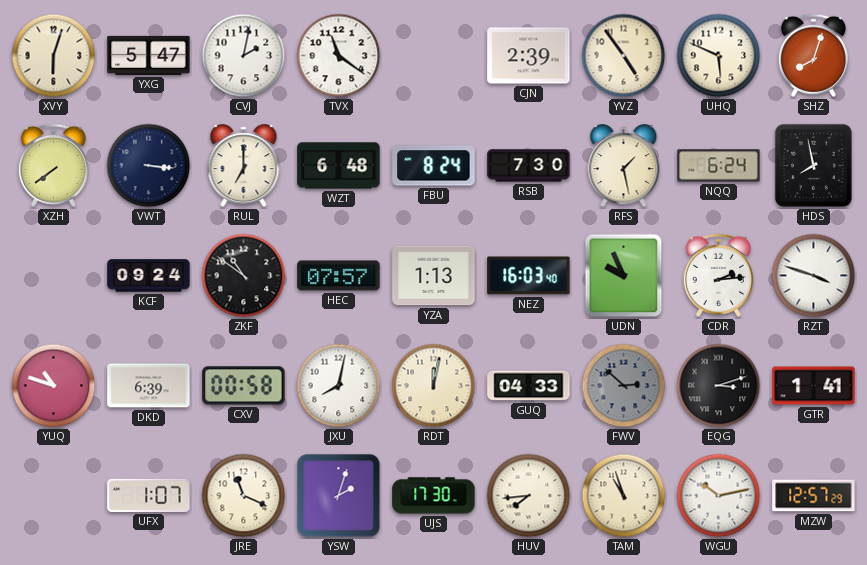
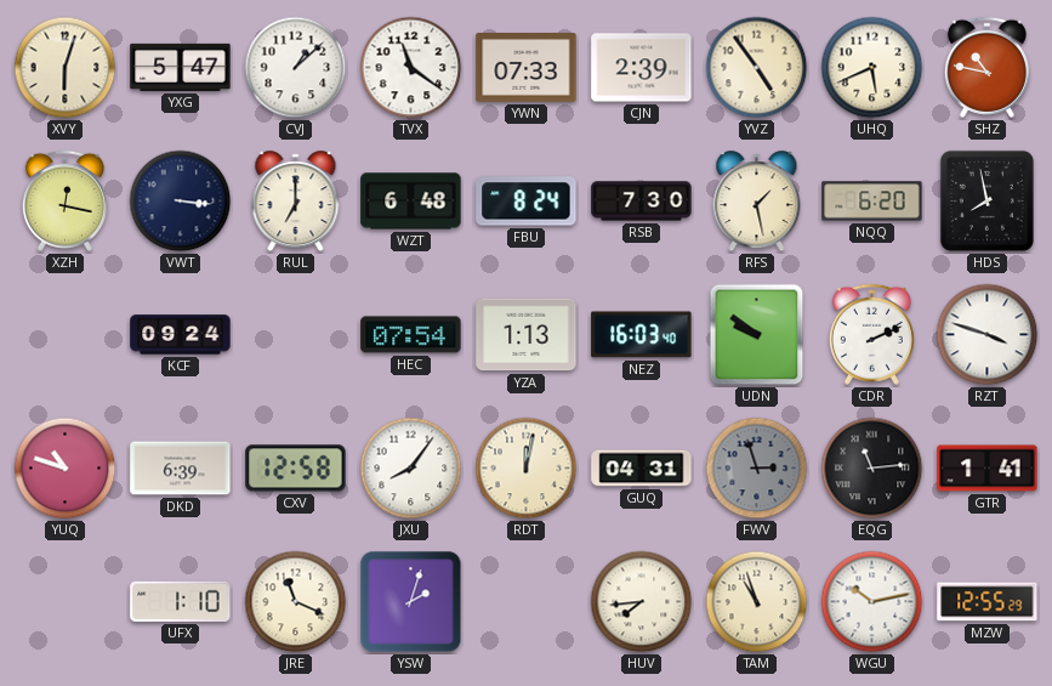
CVJ: 2:02 -> 1:08
YWN: none -> 07:33
UHQ: 5:49 -> 5:41
SHZ: 8:03 -> 10:47
XZH: 7:39 -> 12:17
NQQ: 6:24 -> 6:20
ZKF: 10:51 -> none
HEC: 07:57 -> 07:54
UDN: 9:56 -> 9:51
CDR: 2:14 -> 2:11
CXV: 00:58 -> 12:58
JXU: 8:02 -> 8:06
GUQ: 04:33 -> 04:31
FWV: 2:52 -> 2:57
EQG: 3:12 -> 11:14
UFX: 1:07 -> 1:10
UJS: 17:30 -> none
MZW: 12:57 -> 12:55
